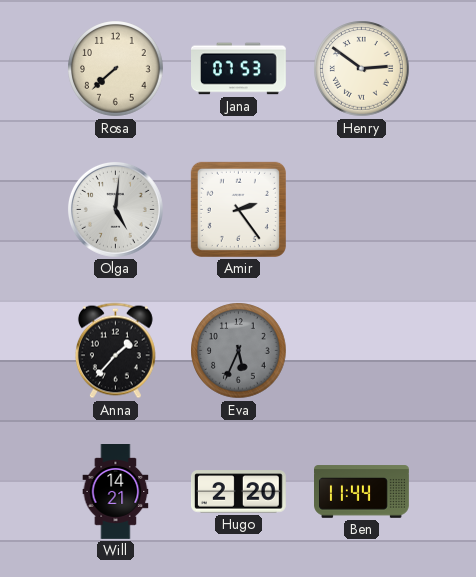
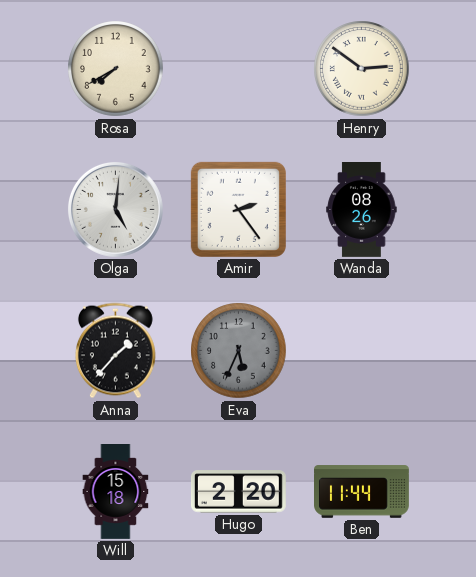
Rosa: 7:38 -> 7:40
Jana: 07:53 -> none
Wanda: none -> 08:26
Will: 14:21 -> 15:18
